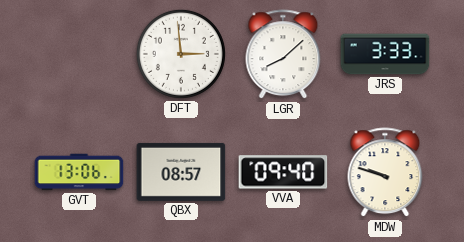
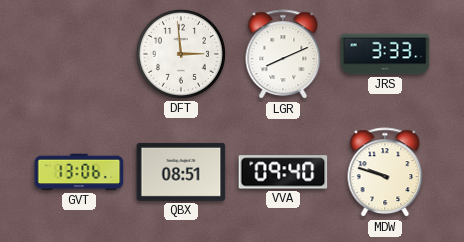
LGR: 8:08 -> 8:11
QBX: 08:57 -> 08:51
